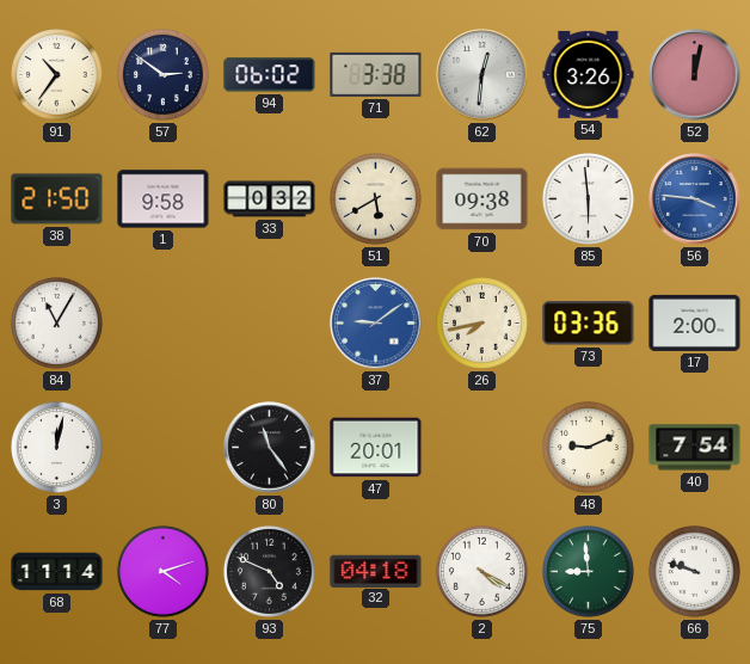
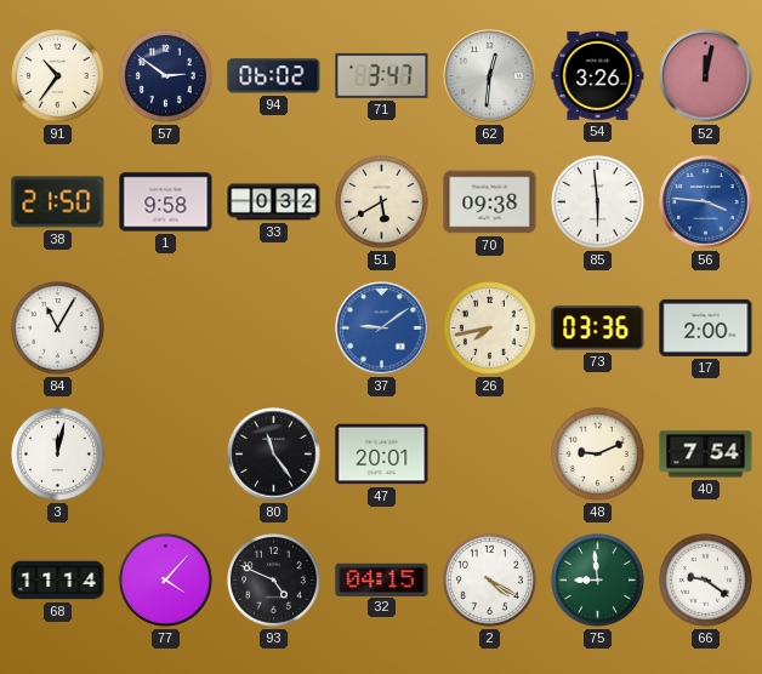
71: 3:38 -> 3:47
77: 4:12 -> 4:07
32: 04:18 -> 04:15
66: 9:48 -> 9:21
